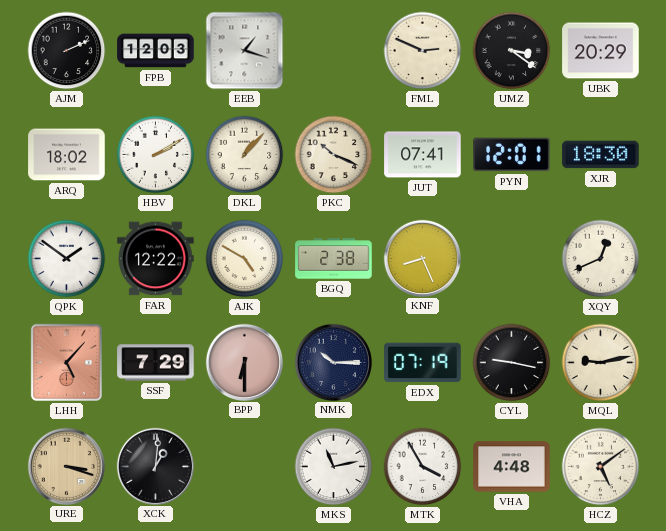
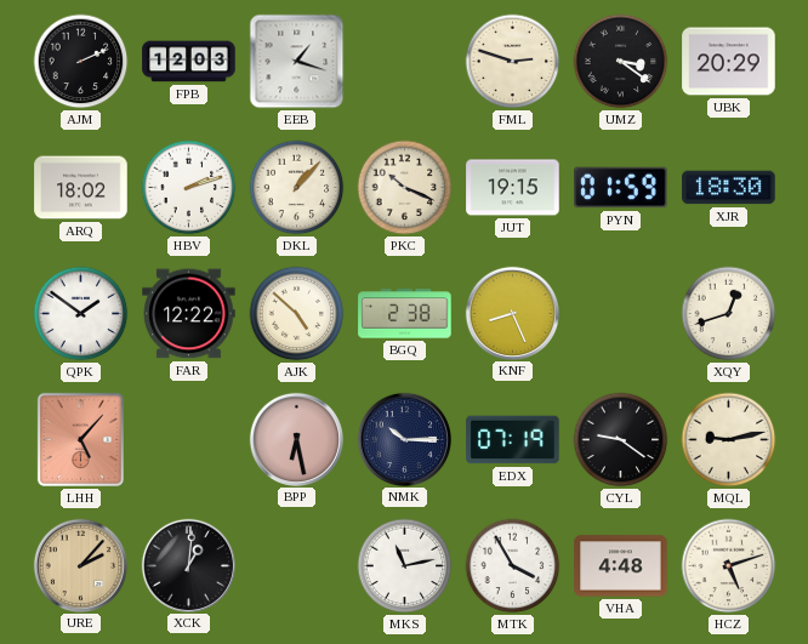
FML: 2:49 -> 2:48
HBV: 2:10 -> 2:12
JUT: 07:41 -> 19:15
PYN: 12:01 -> 01:59
AJK: 4:50 -> 4:52
XQY: 12:41 -> 12:42
SSF: 7:29 -> none
BPP: 6:30 -> 6:28
CYL: 9:17 -> 9:21
URE: 3:18 -> 2:07
HCZ: 5:09 -> 5:12
